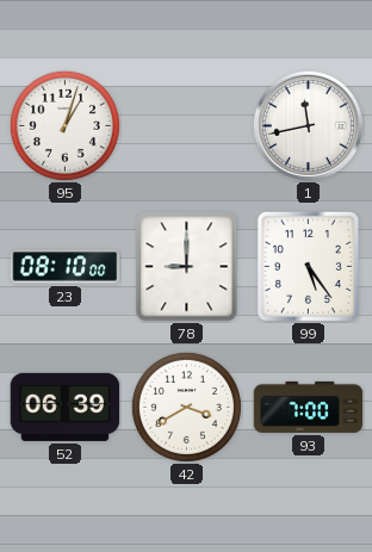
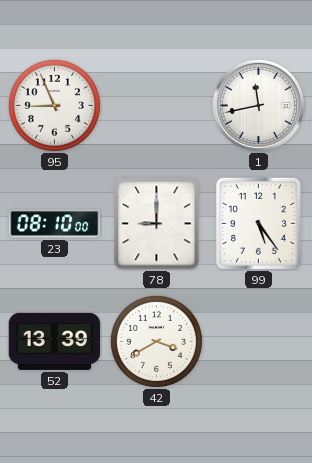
95: 1:03 -> 8:56
52: 06:39 -> 13:39
93: 7:00 -> none
